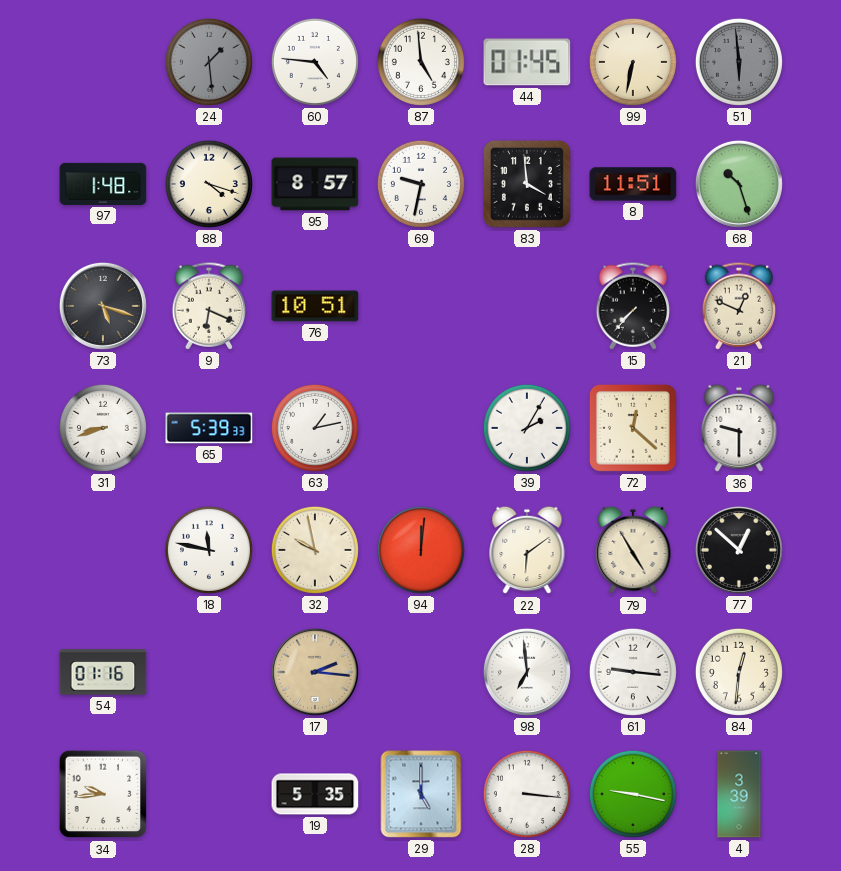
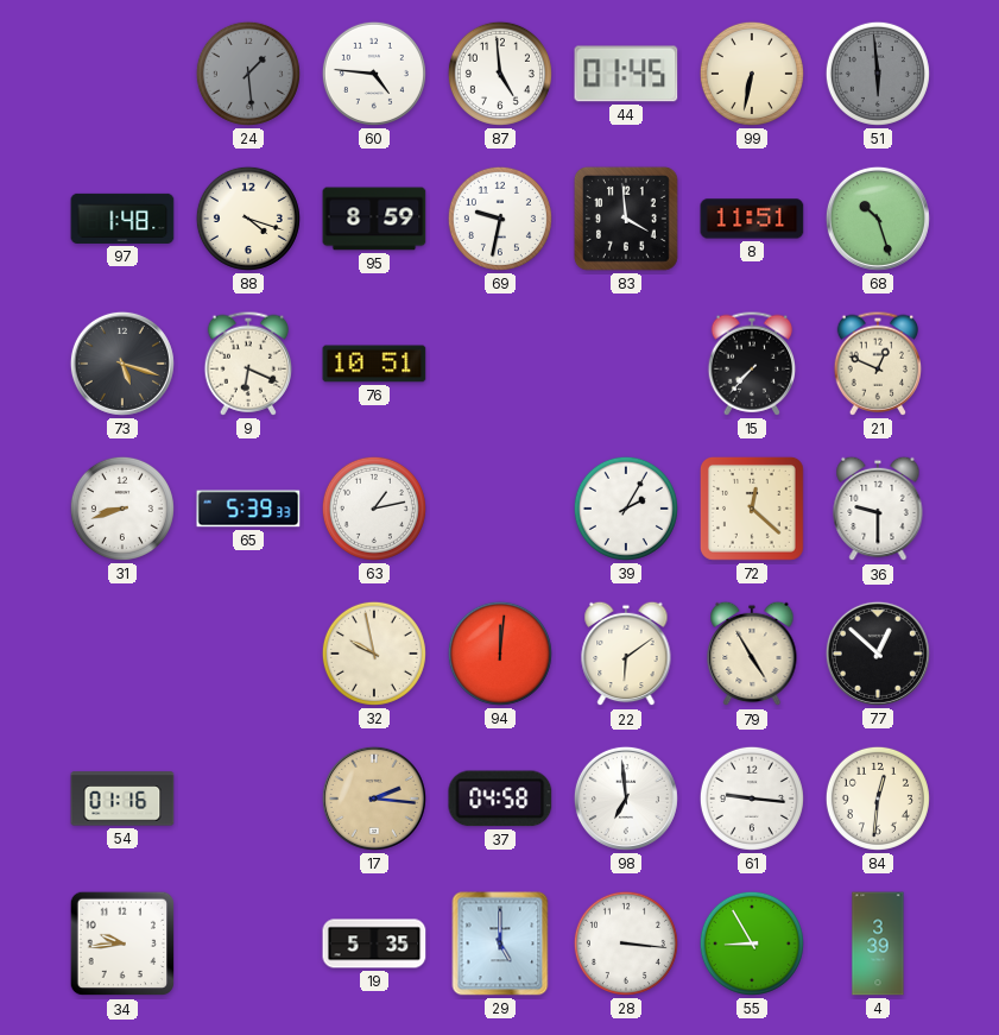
95: 8:57 -> 8:59
18: 11:47 -> none
37: none -> 04:58
55: 9:17 -> 8:55
